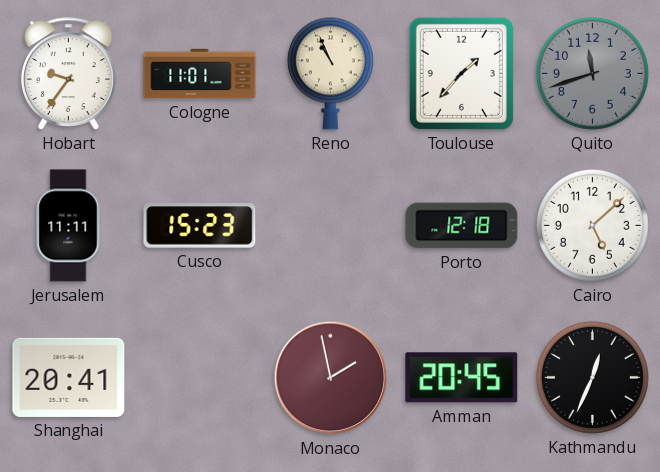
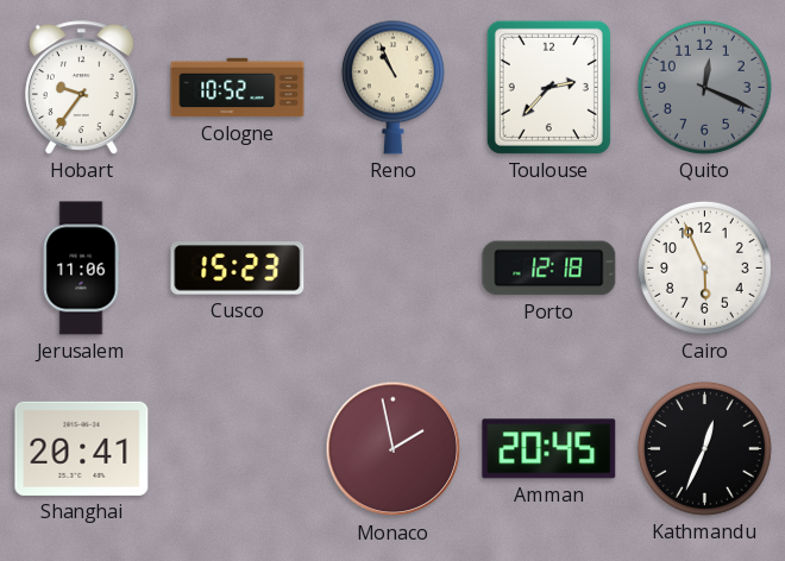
Cologne: 11:01 -> 10:52
Toulouse: 1:37 -> 2:37
Quito: 11:42 -> 12:19
Jerusalem: 11:11 -> 11:06
Cairo: 5:08 -> 5:56
